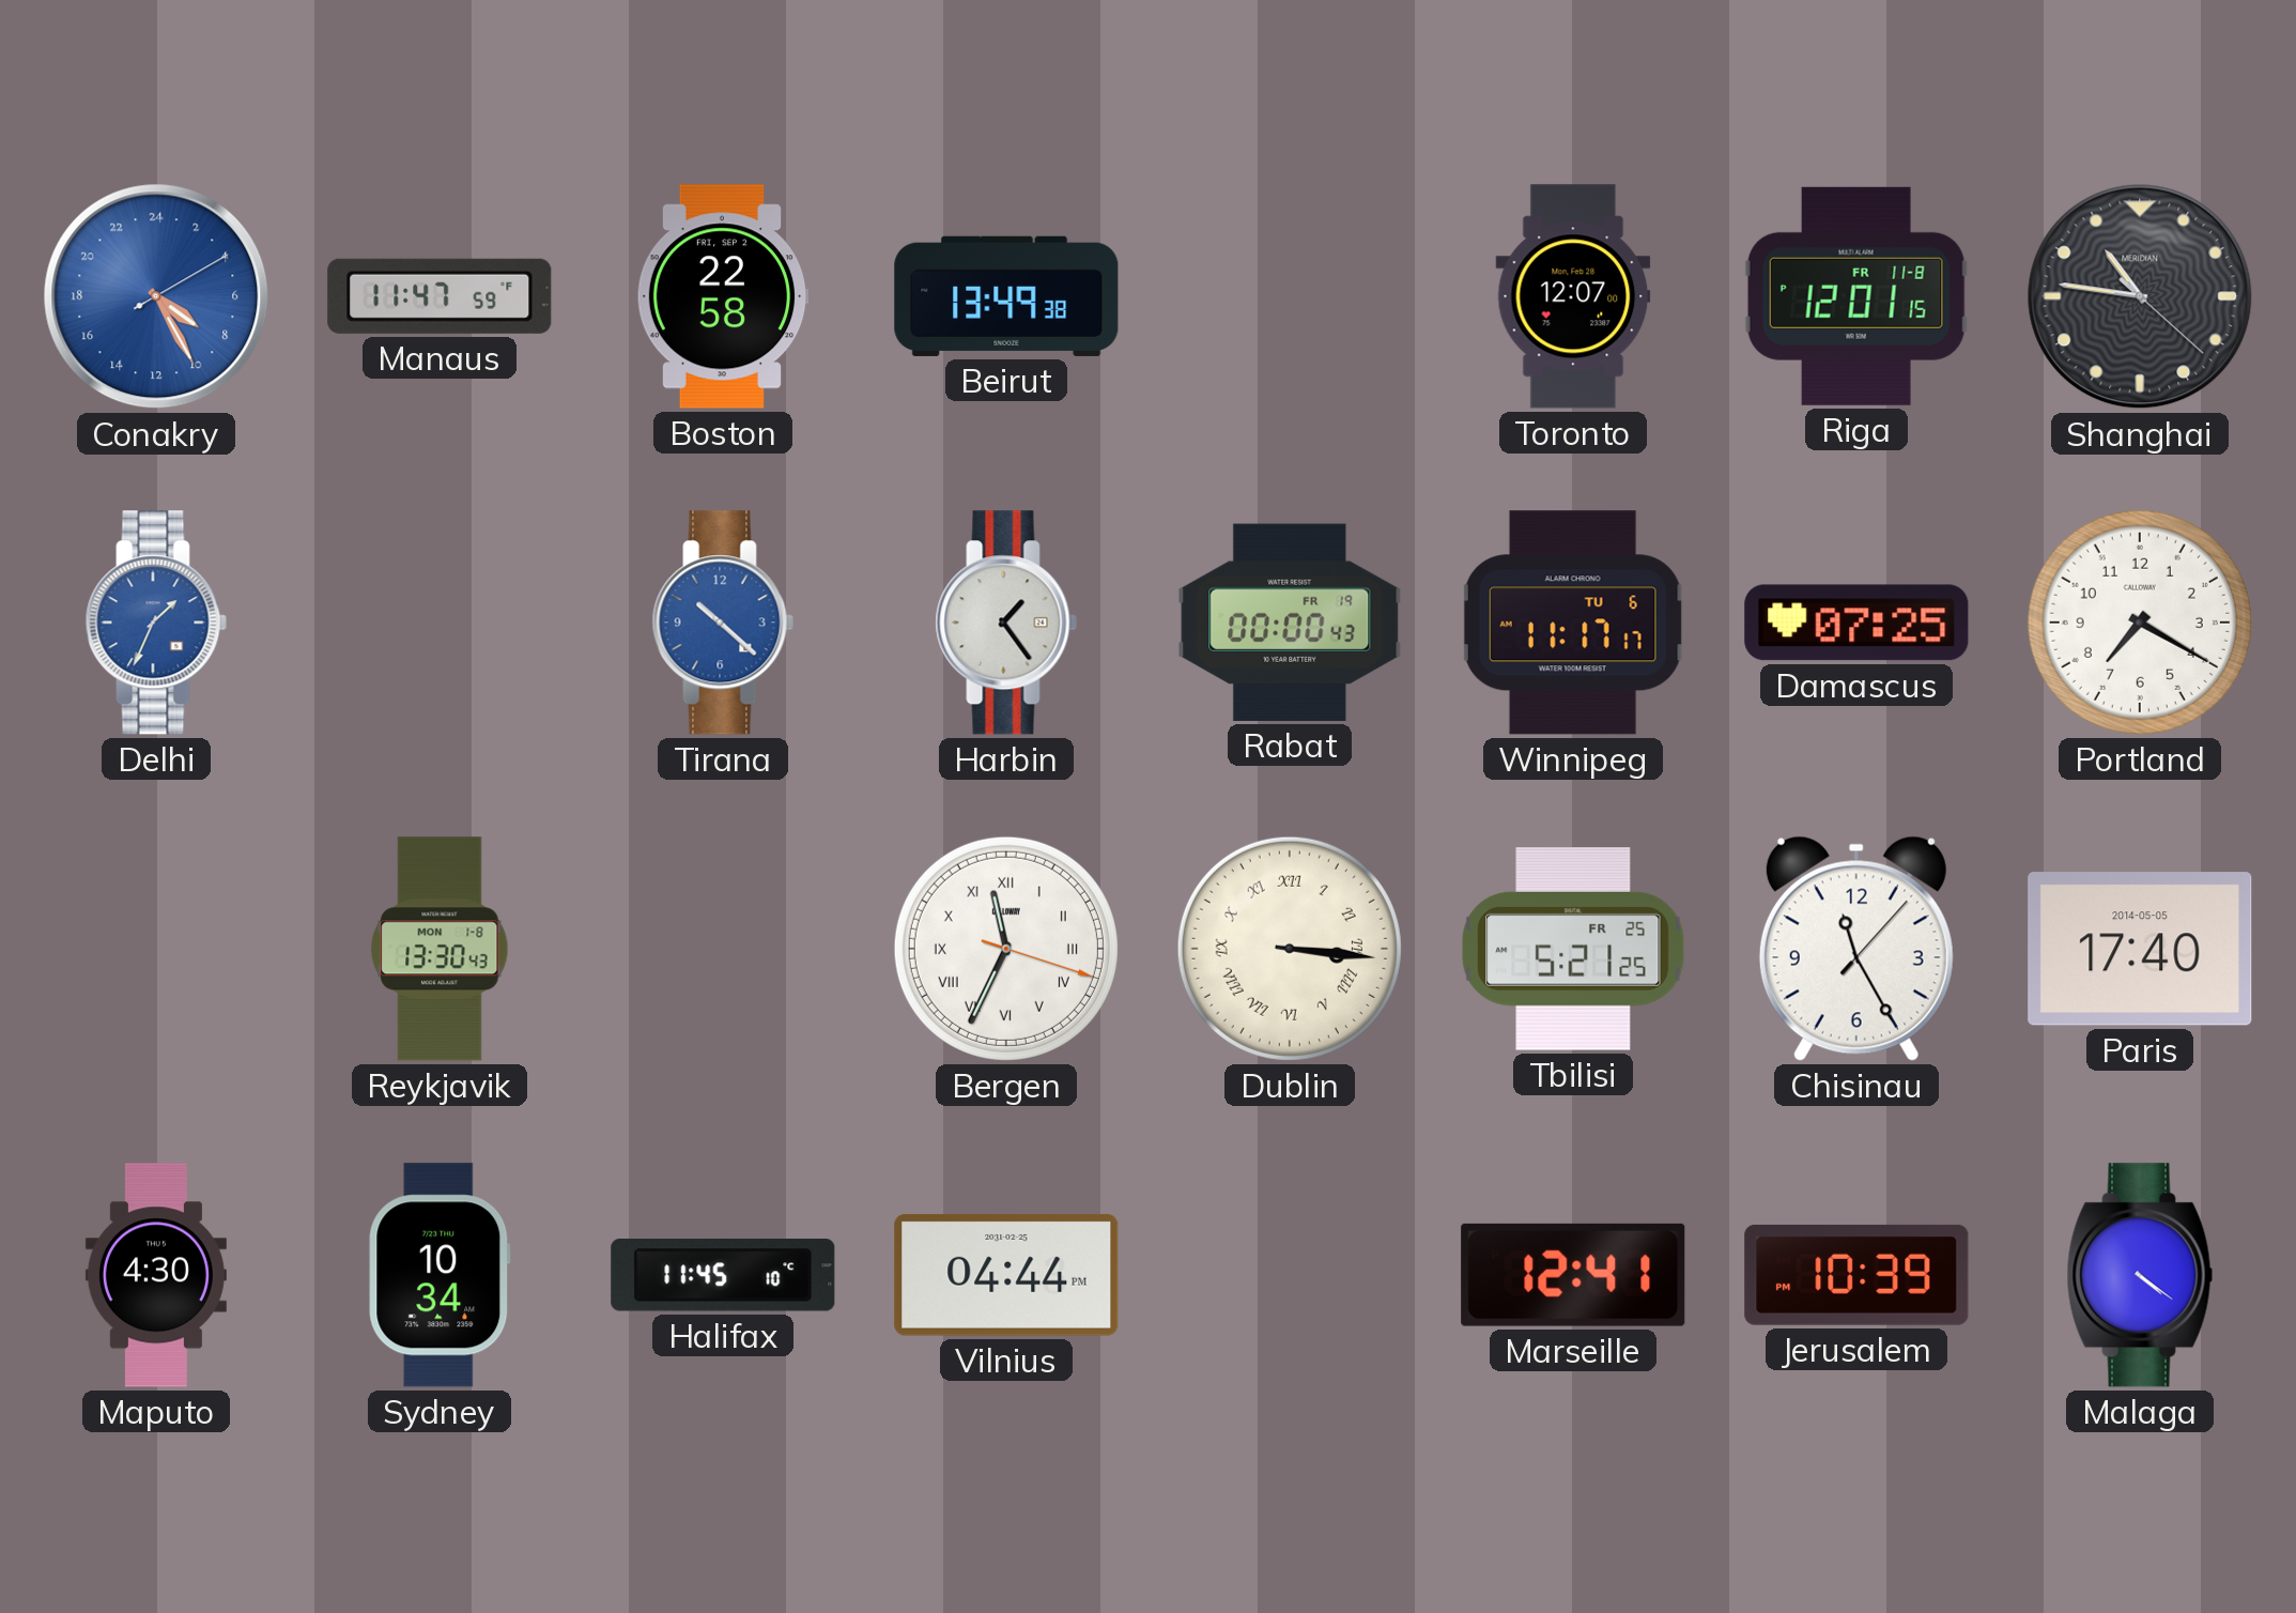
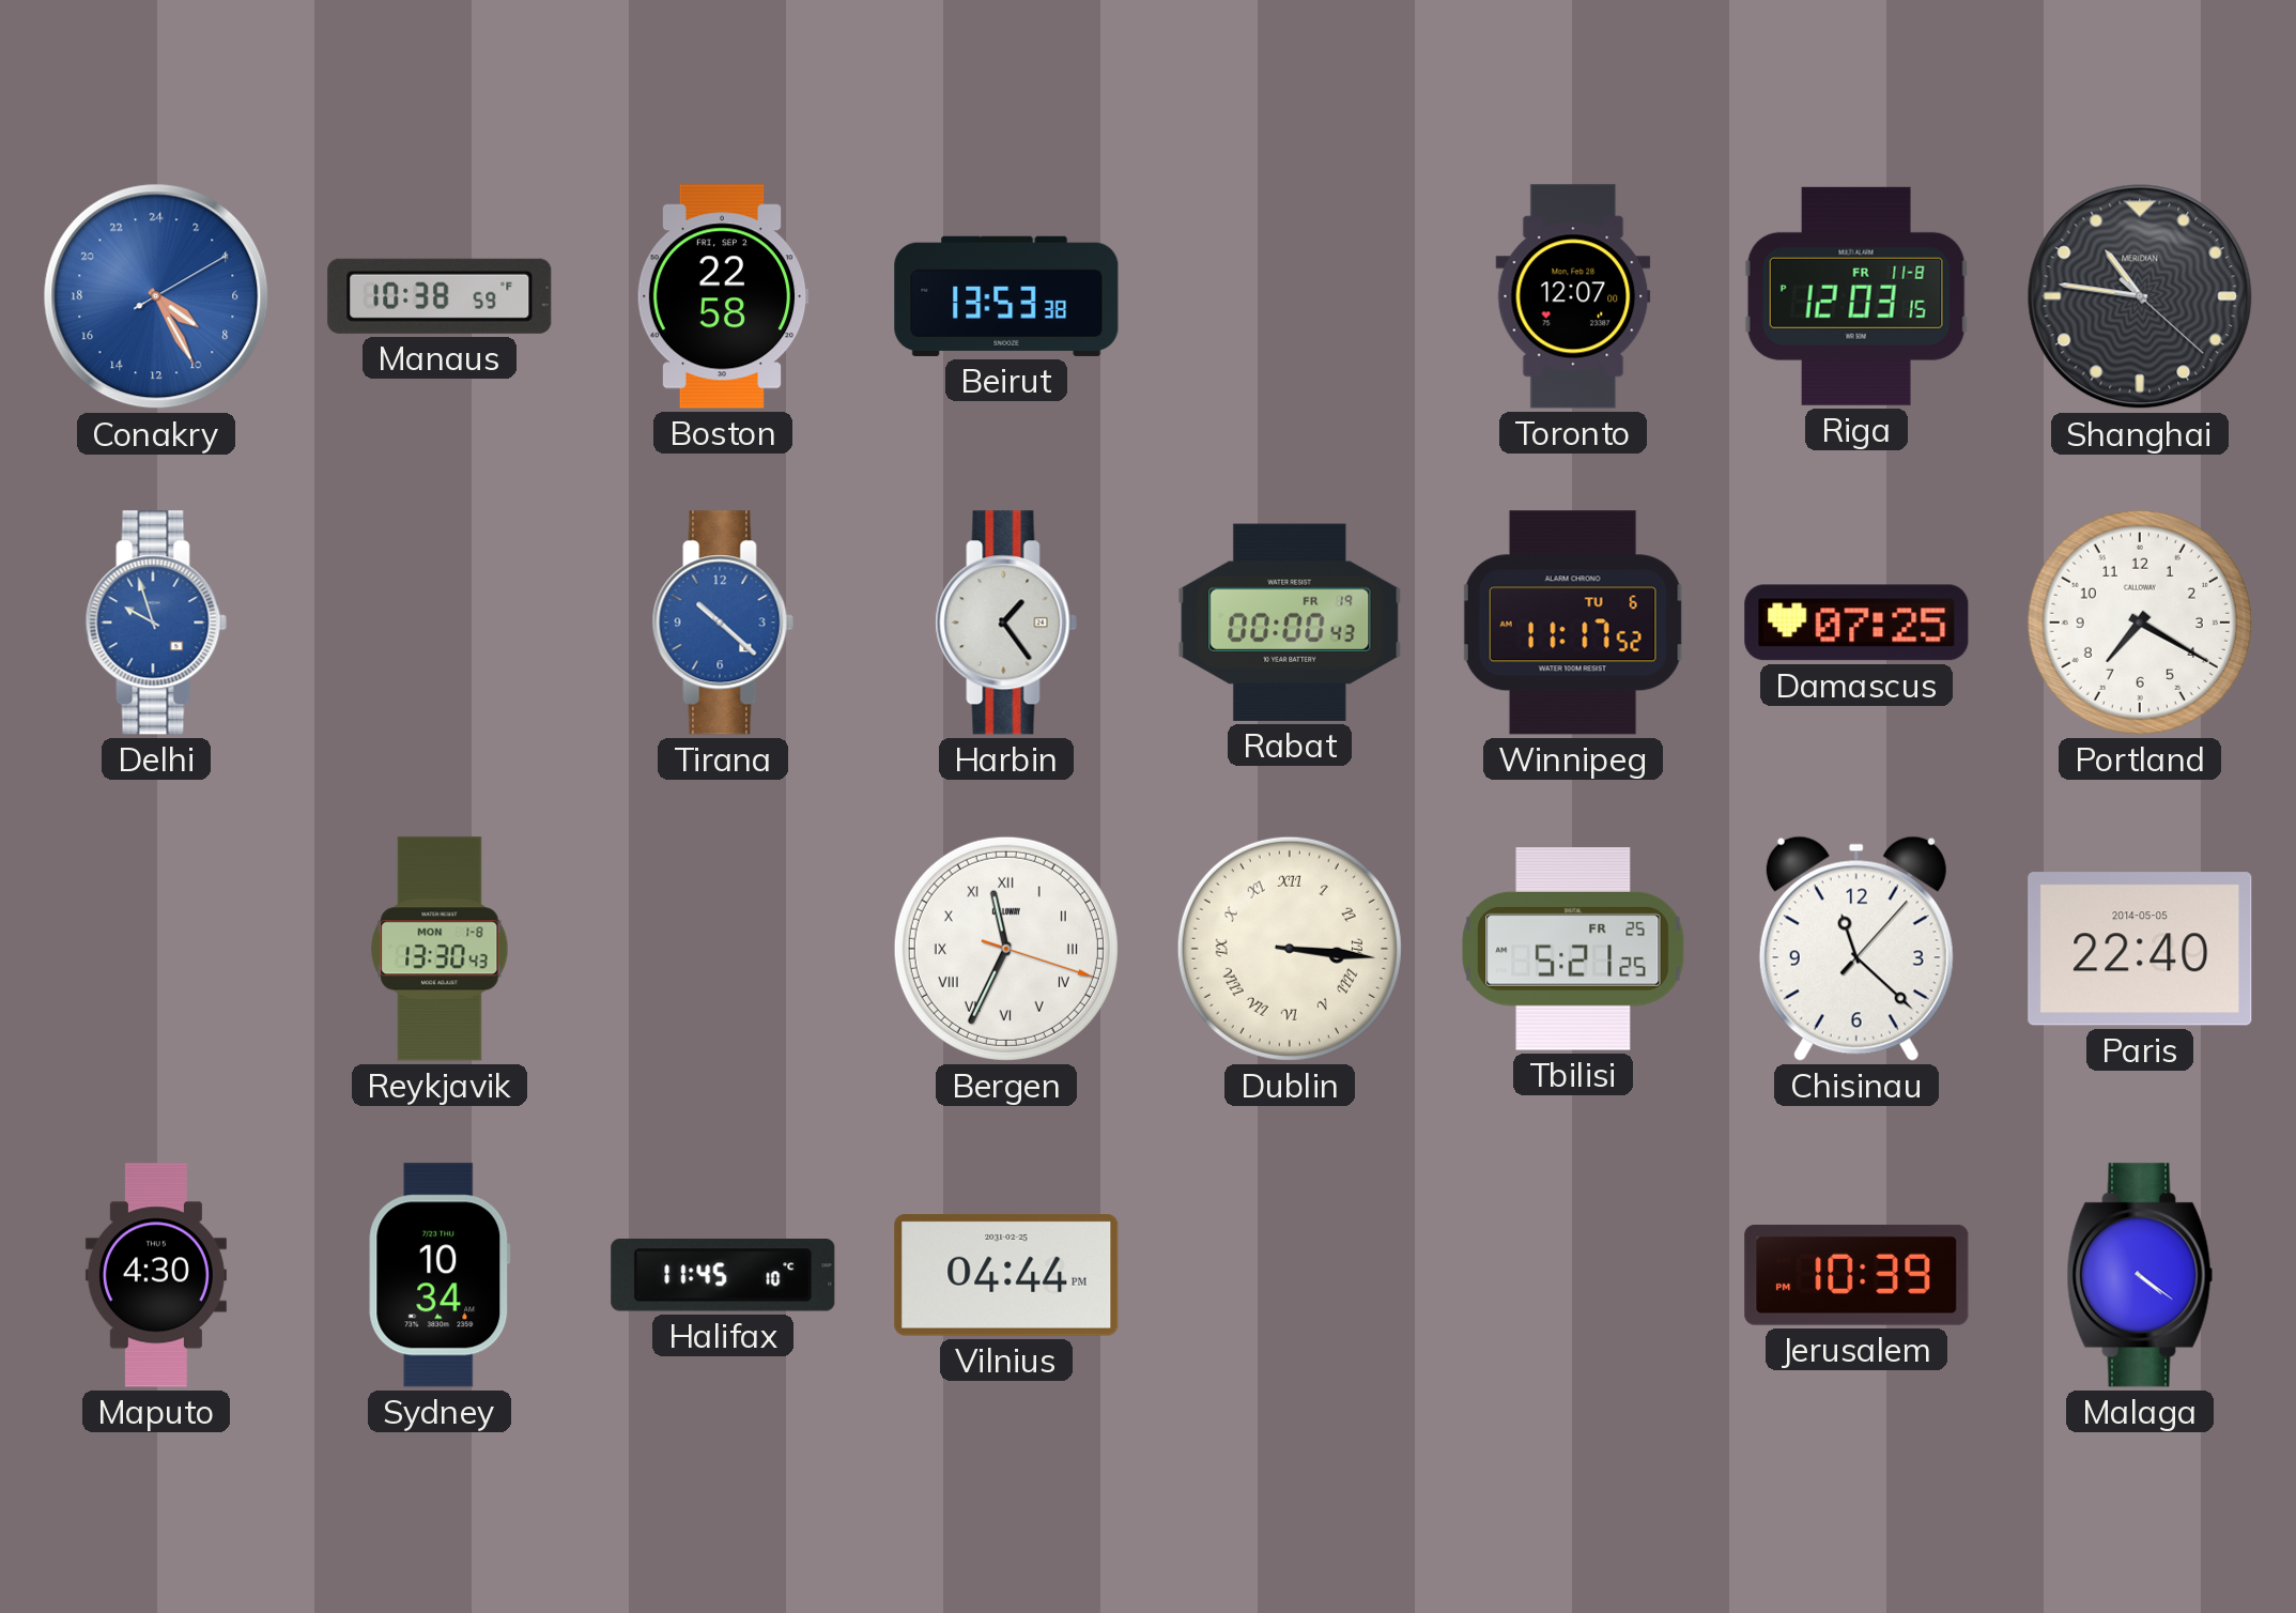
Manaus: 11:47 -> 10:38
Beirut: 13:49 -> 13:53
Riga: 12:01 -> 12:03
Delhi: 1:34 -> 9:57
Winnipeg: 11:17:17 -> 11:17:52
Chisinau: 11:25 -> 11:22
Paris: 17:40 -> 22:40
Marseille: 12:41 -> none
